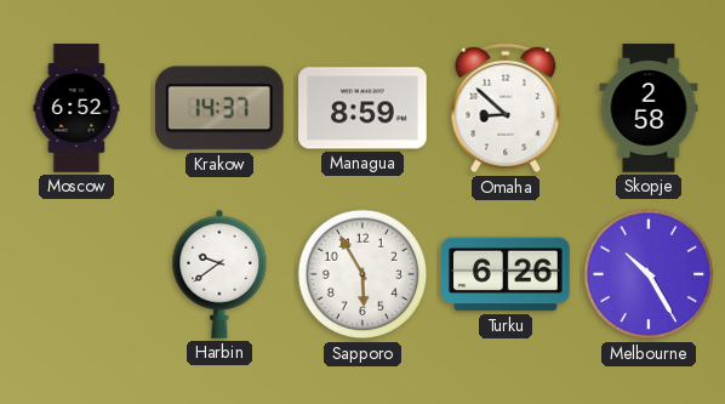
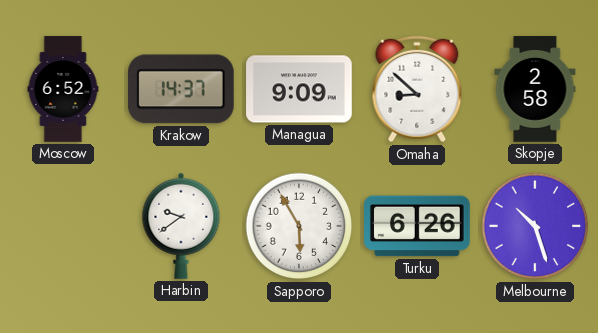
Managua: 8:59 -> 9:09
Melbourne: 10:25 -> 10:27
